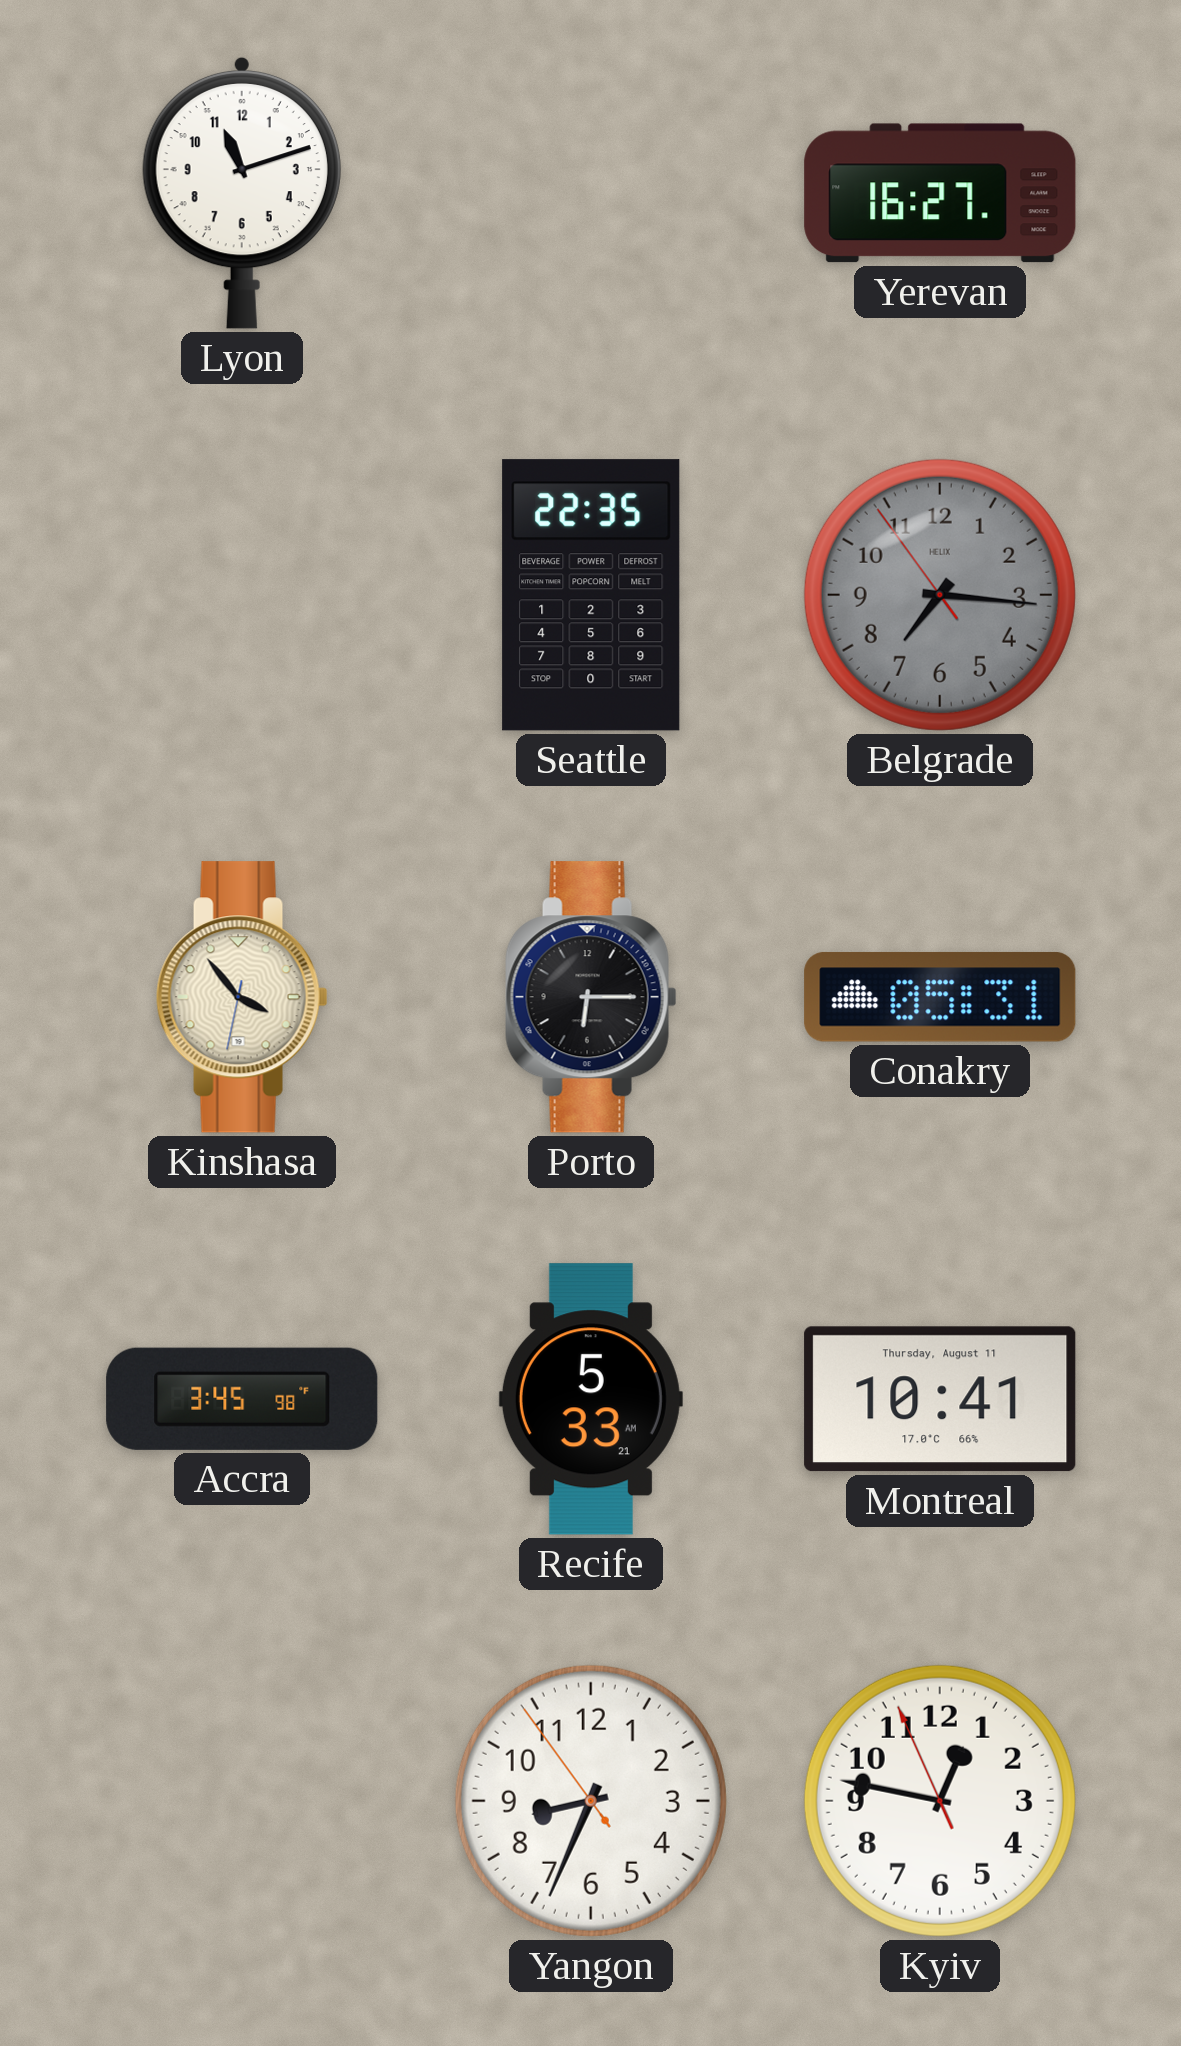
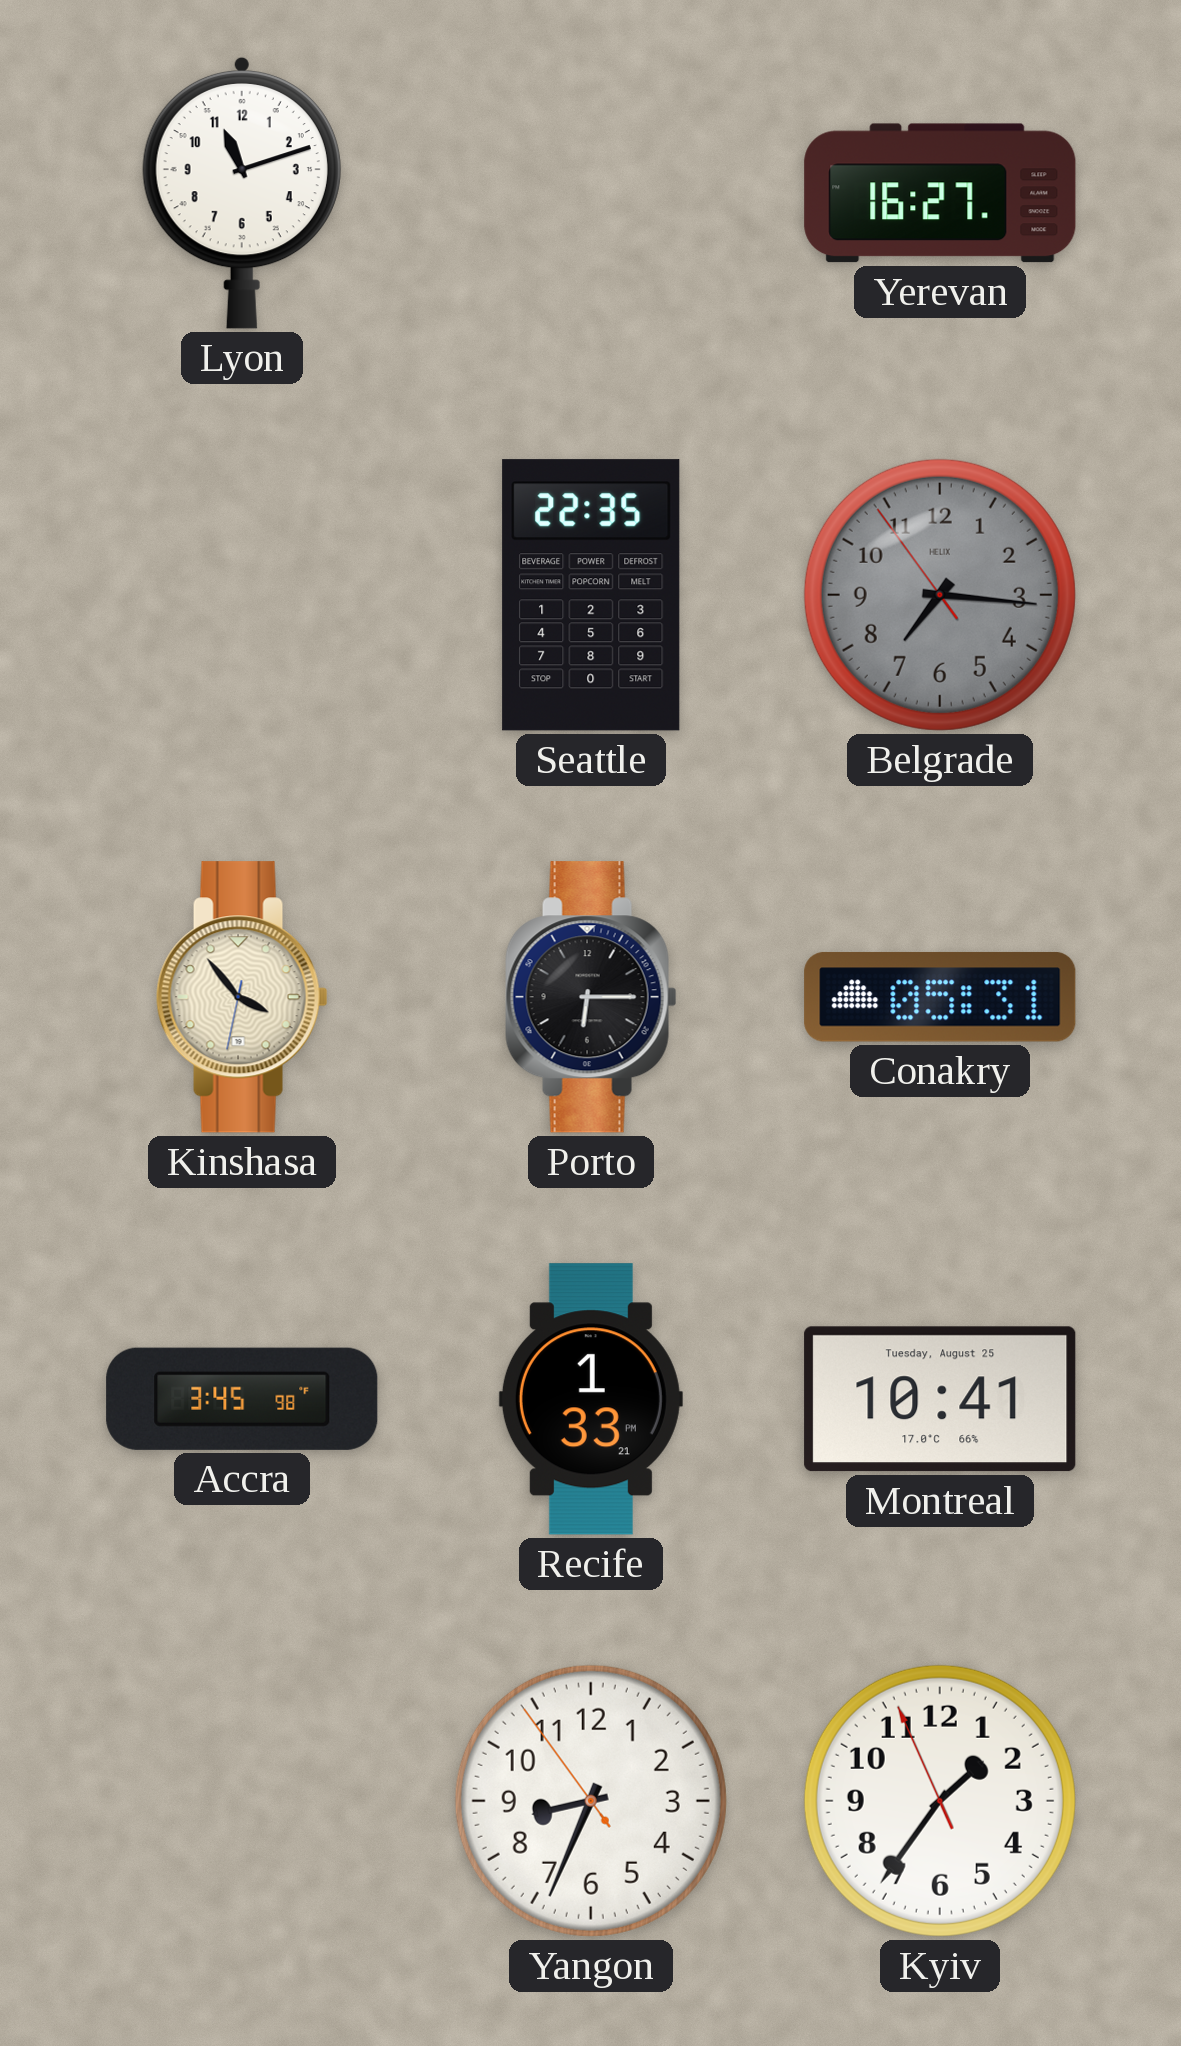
Recife: 5:33 -> 1:33
Montreal date: Thursday, August 11 -> Tuesday, August 25
Kyiv: 12:46 -> 1:35
